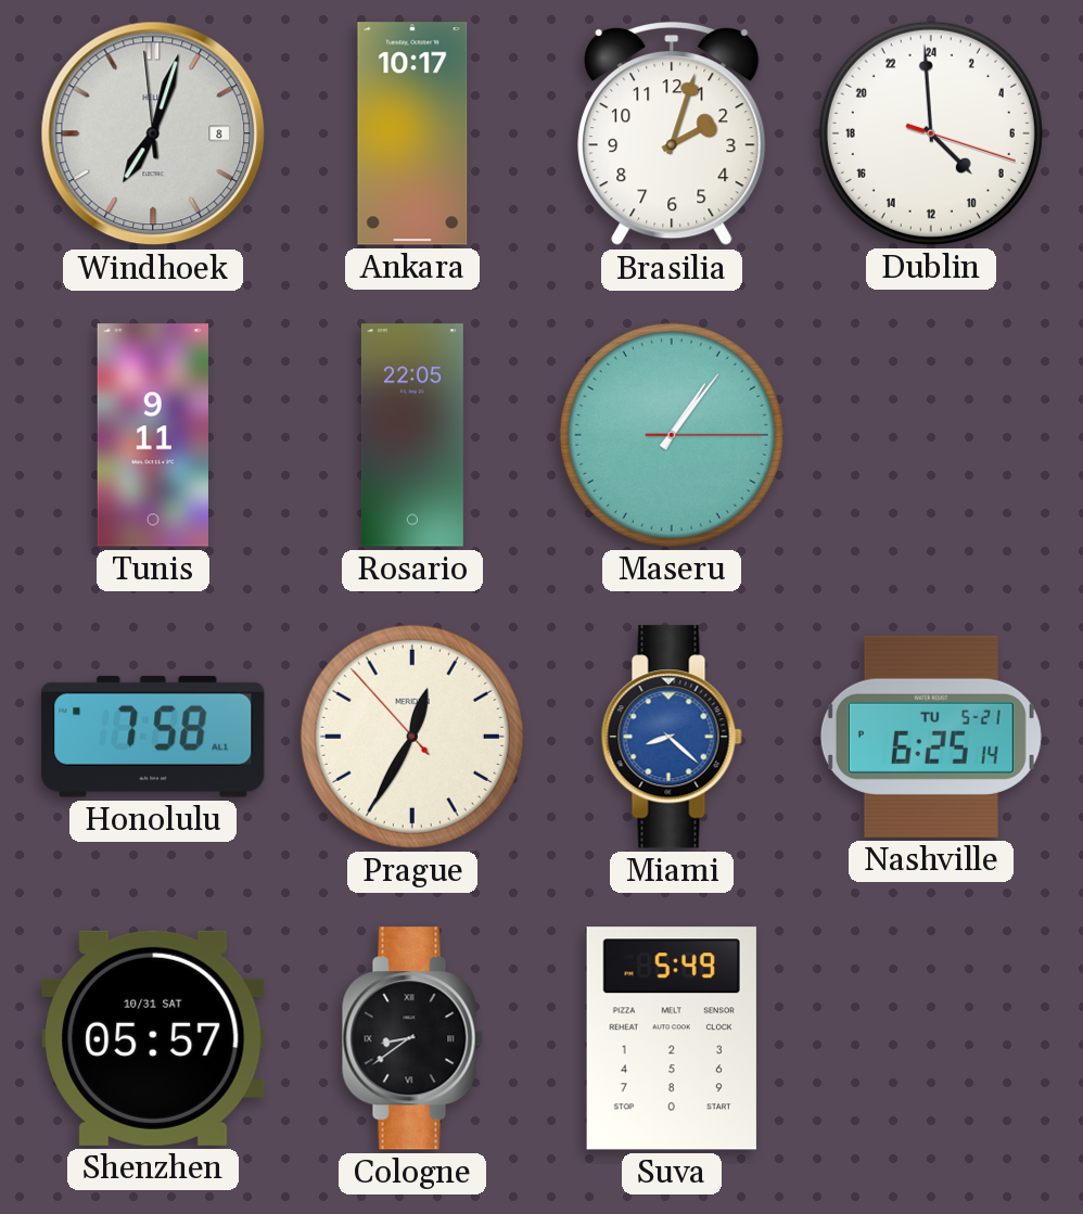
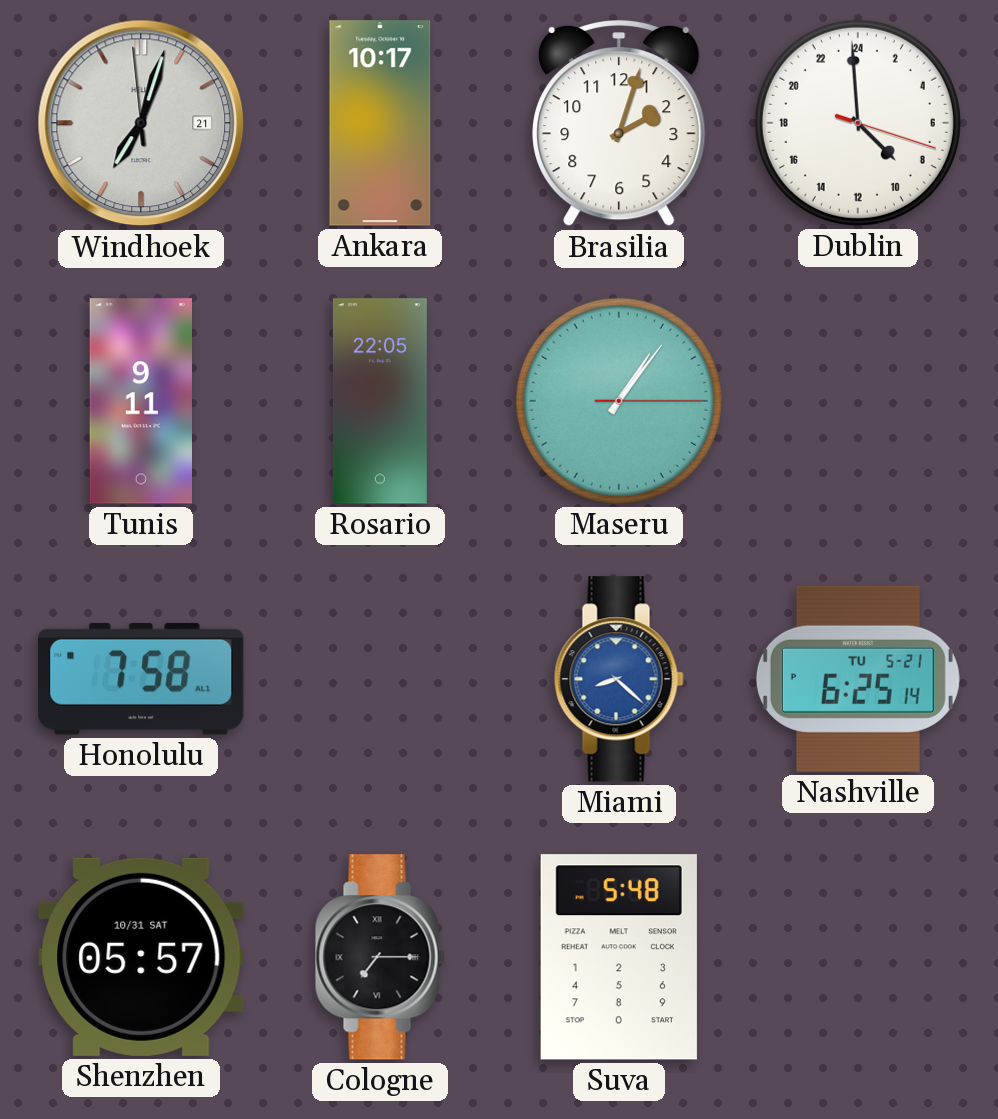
Windhoek date: 8 -> 21
Prague: 12:34 -> none
Cologne: 8:39 -> 7:15
Suva: 5:49 -> 5:48
